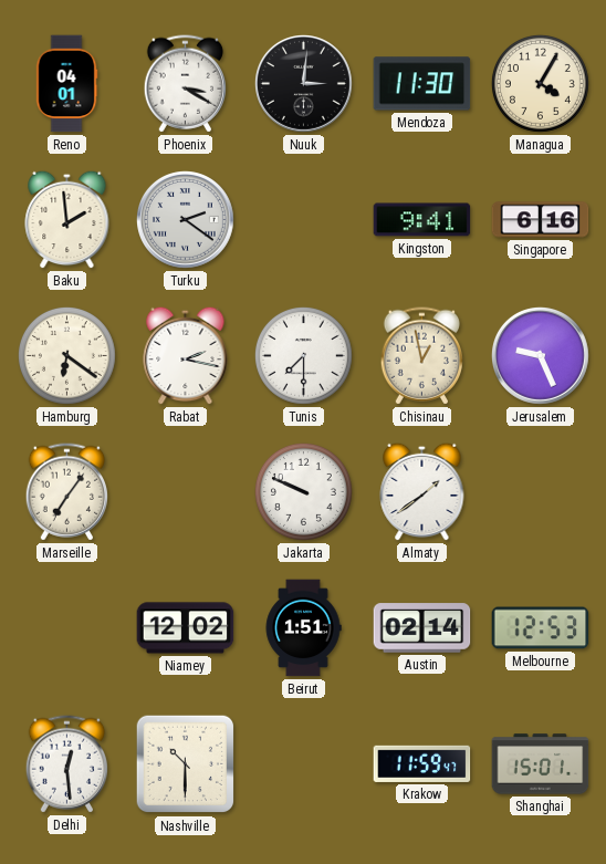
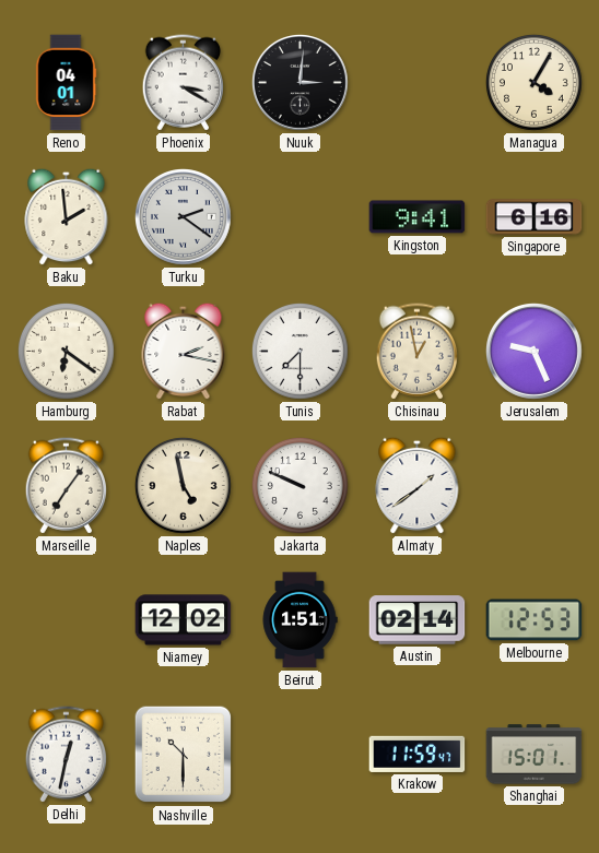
Mendoza: 11:30 -> none
Naples: none -> 4:58
Delhi: 12:29 -> 12:32
